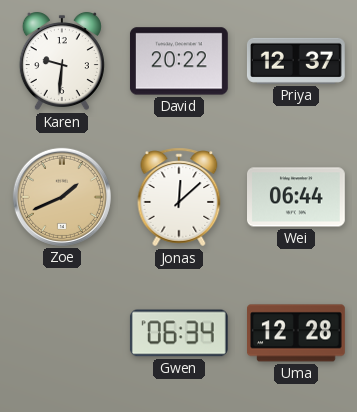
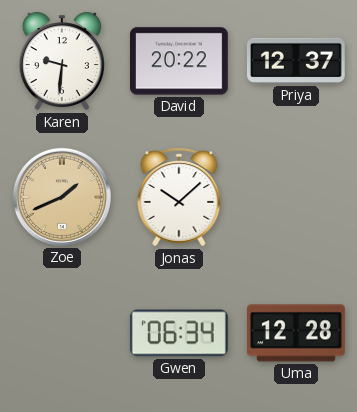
Jonas: 12:08 -> 10:08
Wei: 06:44 -> none
